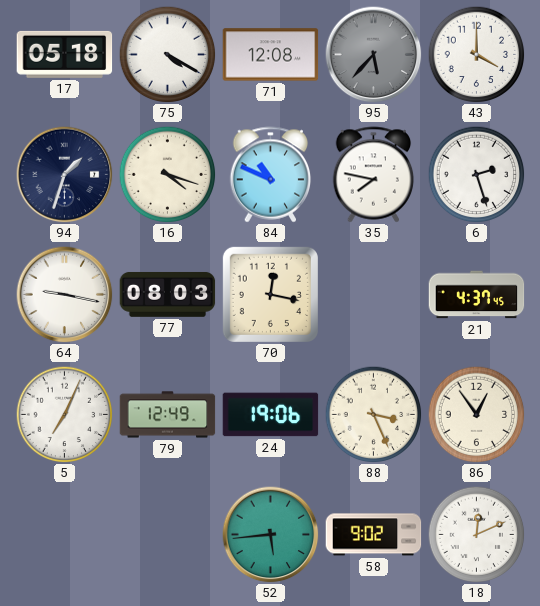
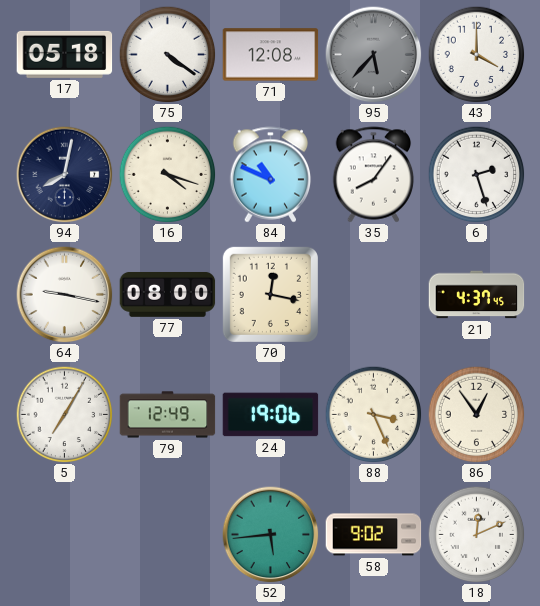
75: 4:20 -> 4:21
94: 1:33 -> 8:02
35: 7:47 -> 8:06
77: 08:03 -> 08:00
5: 7:04 -> 7:05
